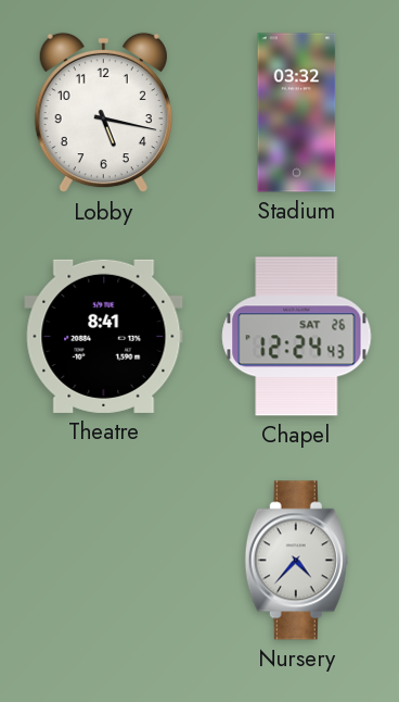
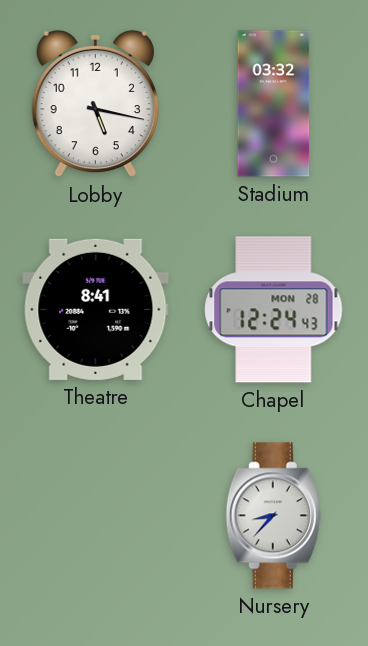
Chapel date: SAT 26 -> MON 28
Nursery: 4:37 -> 8:37
